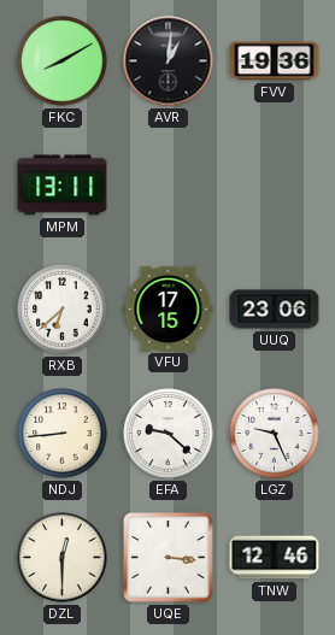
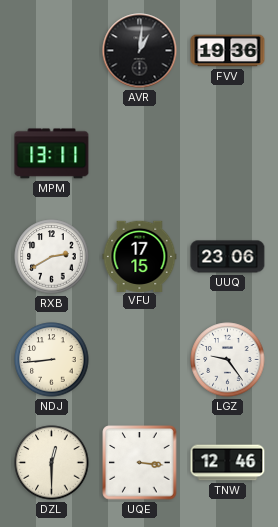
FKC: 8:10 -> none
RXB: 6:38 -> 2:40
EFA: 9:22 -> none
LGZ: 9:26 -> 9:24
